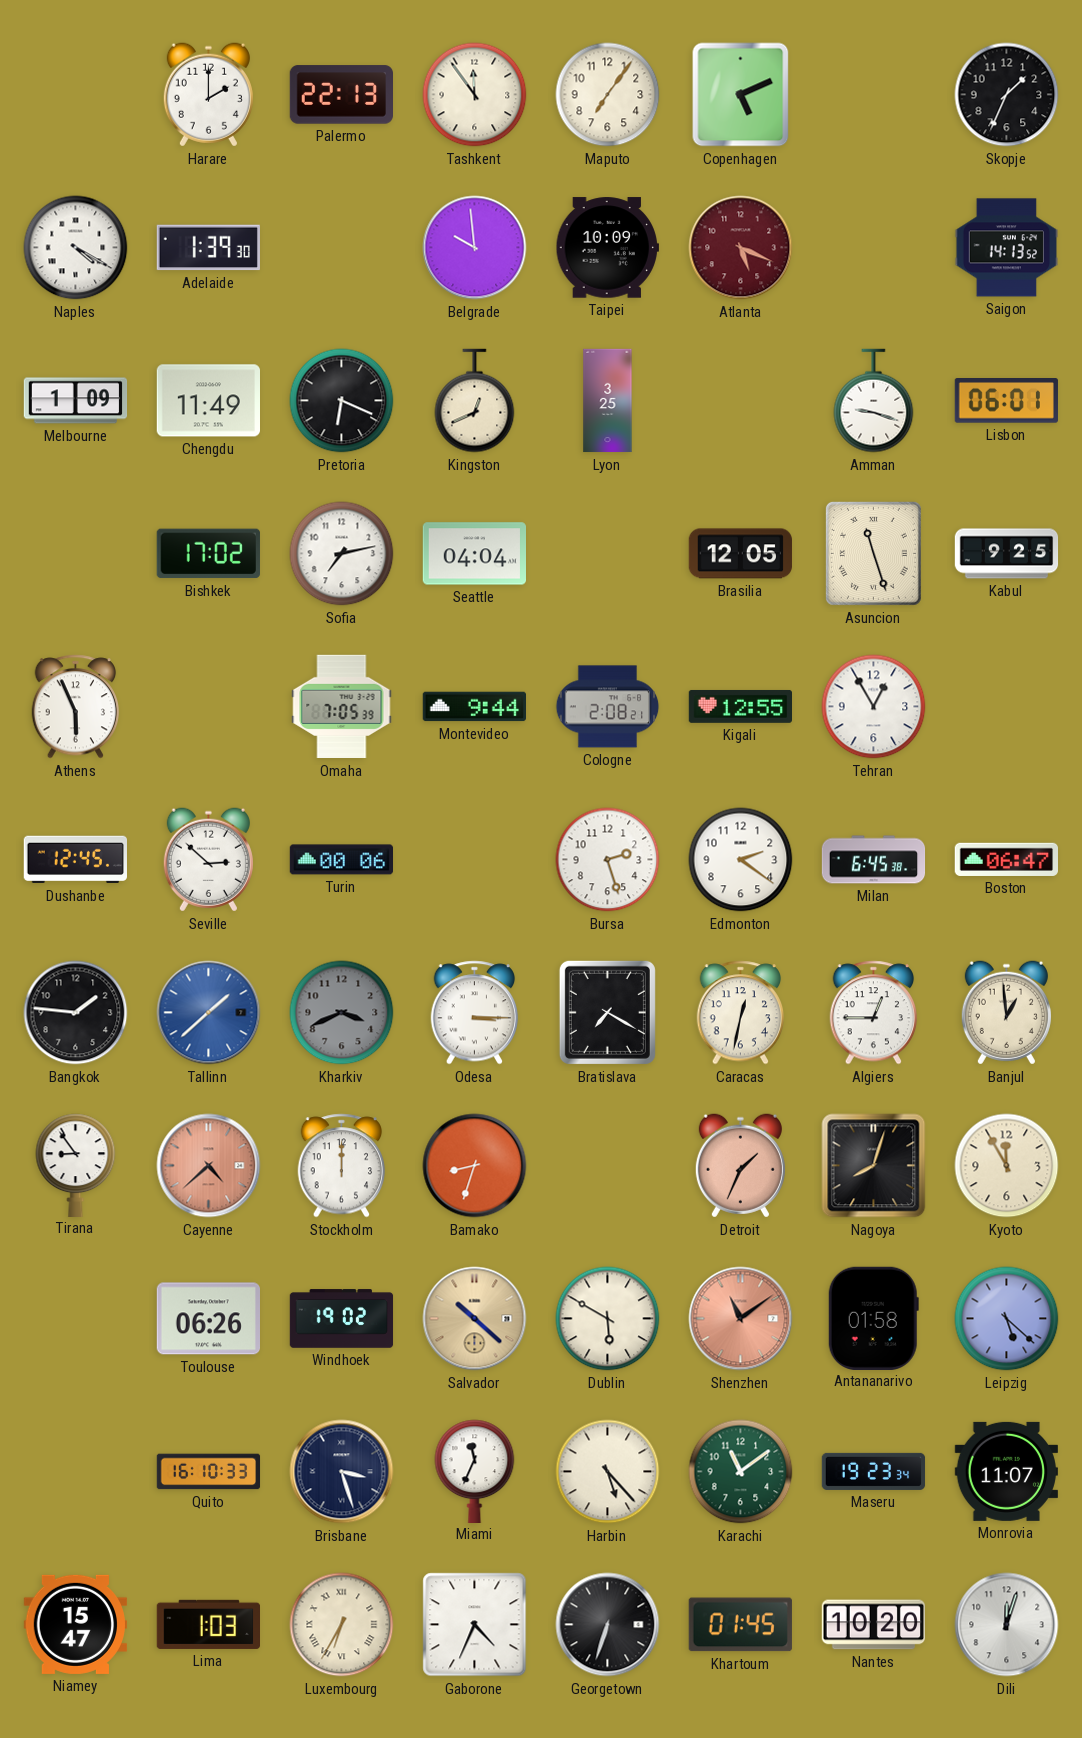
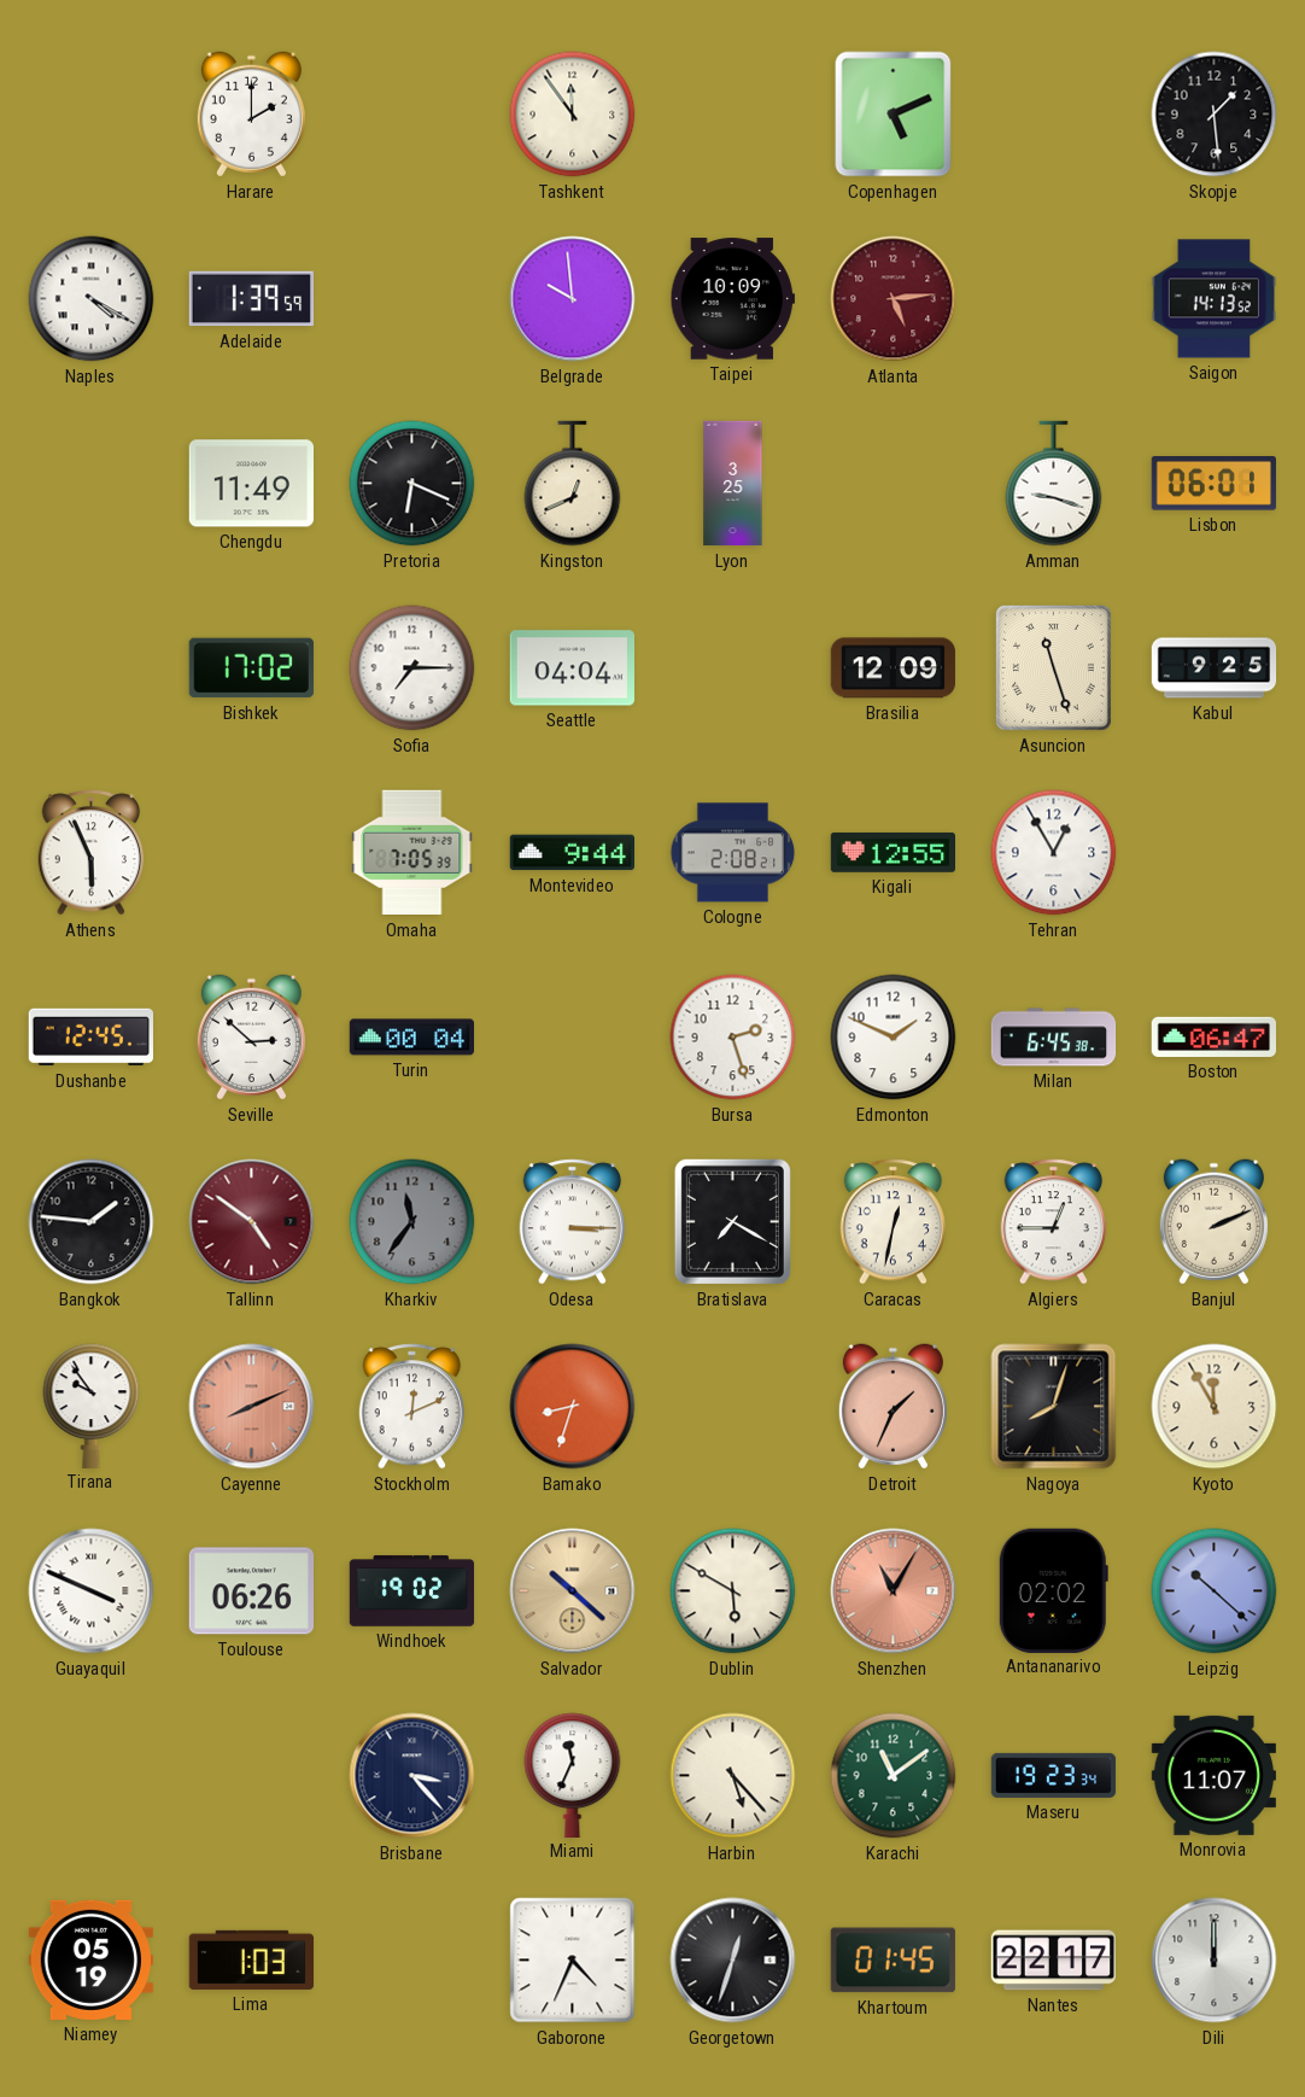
Palermo: 22:13 -> none
Maputo: 7:06 -> none
Skopje: 1:34 -> 1:29
Adelaide: 1:39:30 -> 1:39:59
Atlanta: 5:19 -> 5:14
Melbourne: 1:09 -> none
Sofia: 7:13 -> 7:15
Brasilia: 12:05 -> 12:09
Turin: 00:06 -> 00:04
Edmonton: 2:21 -> 1:49
Tallinn: 1:38 -> 4:51
Tallinn dial: blue -> burgundy
Kharkiv: 3:41 -> 11:36
Banjul: 12:59 -> 2:11
Tirana: 8:54 -> 9:54
Cayenne: 4:38 -> 8:11
Stockholm: 12:00 -> 12:11
Guayaquil: none -> 3:49
Shenzhen: 11:09 -> 11:05
Antananarivo: 01:58 -> 02:02
Leipzig: 5:22 -> 10:22
Quito: 16:10 -> none
Brisbane: 3:27 -> 3:23
Niamey: 15:47 -> 05:19
Luxembourg: 6:35 -> none
Georgetown: 6:33 -> 12:33
Nantes: 10:20 -> 22:17
Dili: 12:03 -> 12:00
